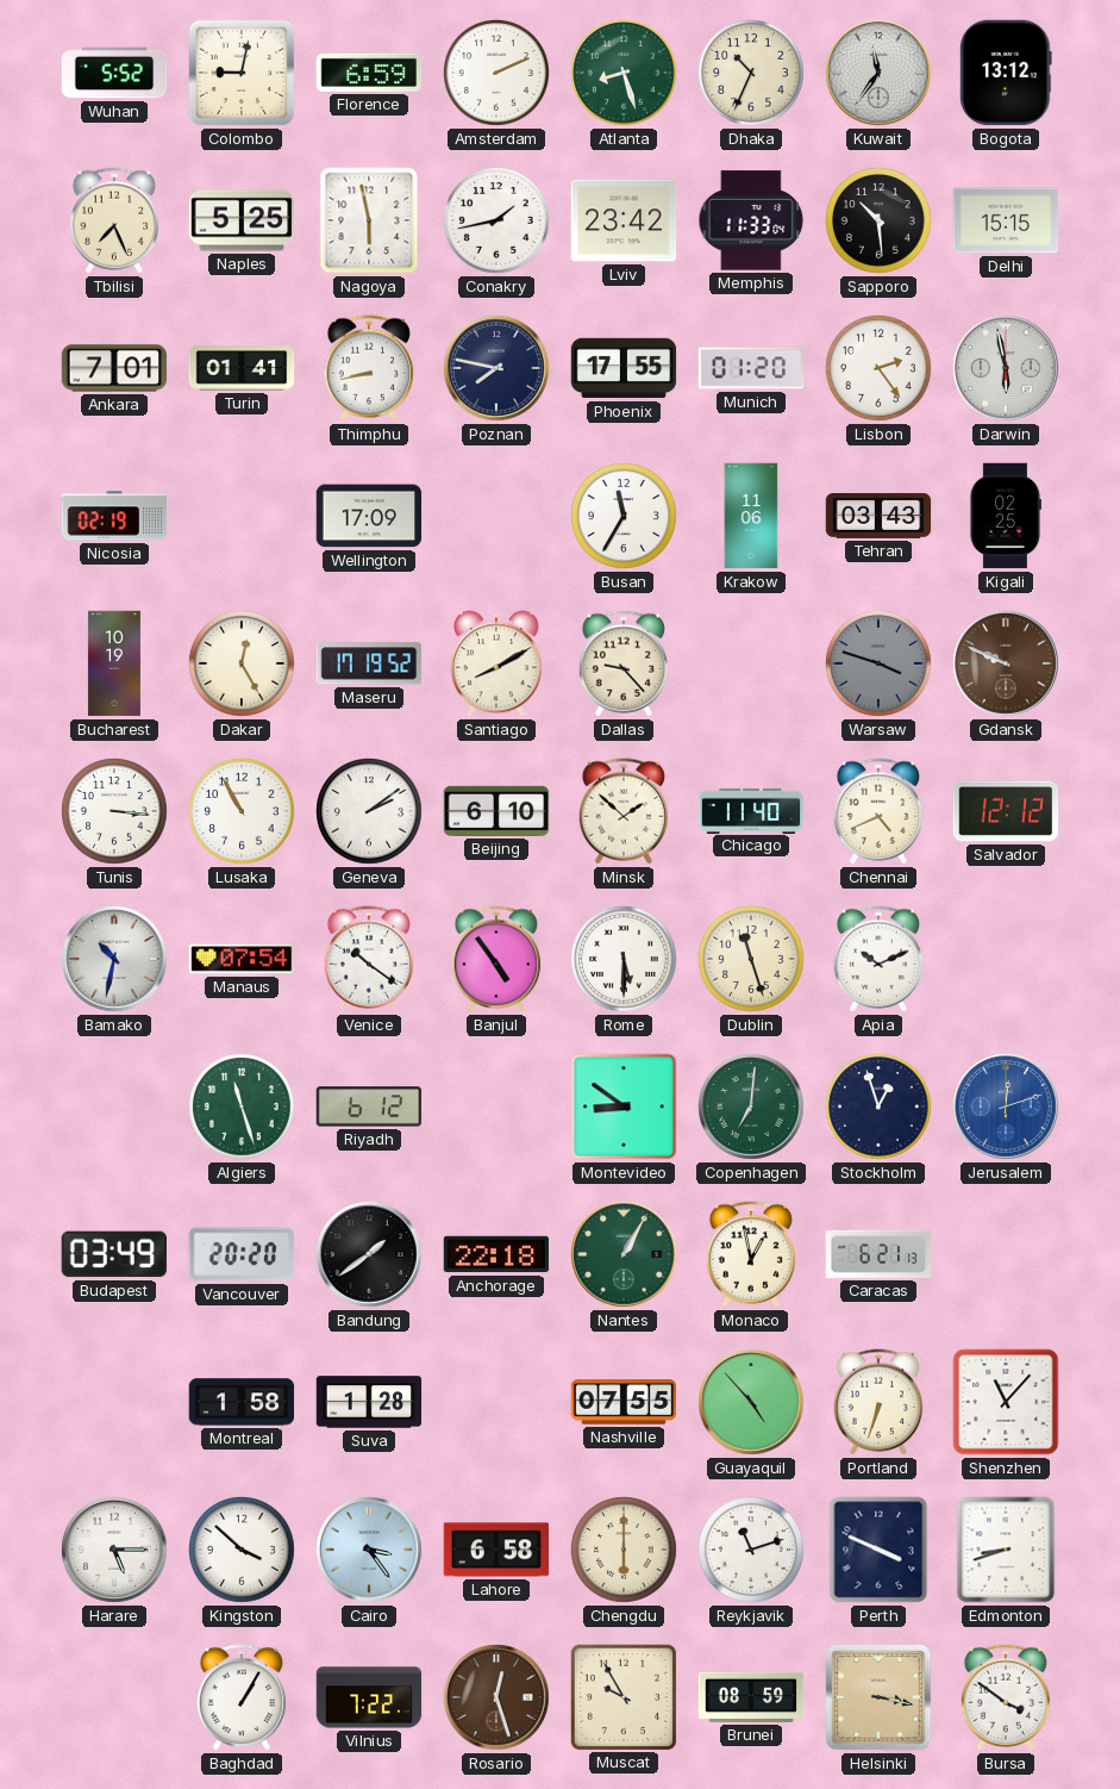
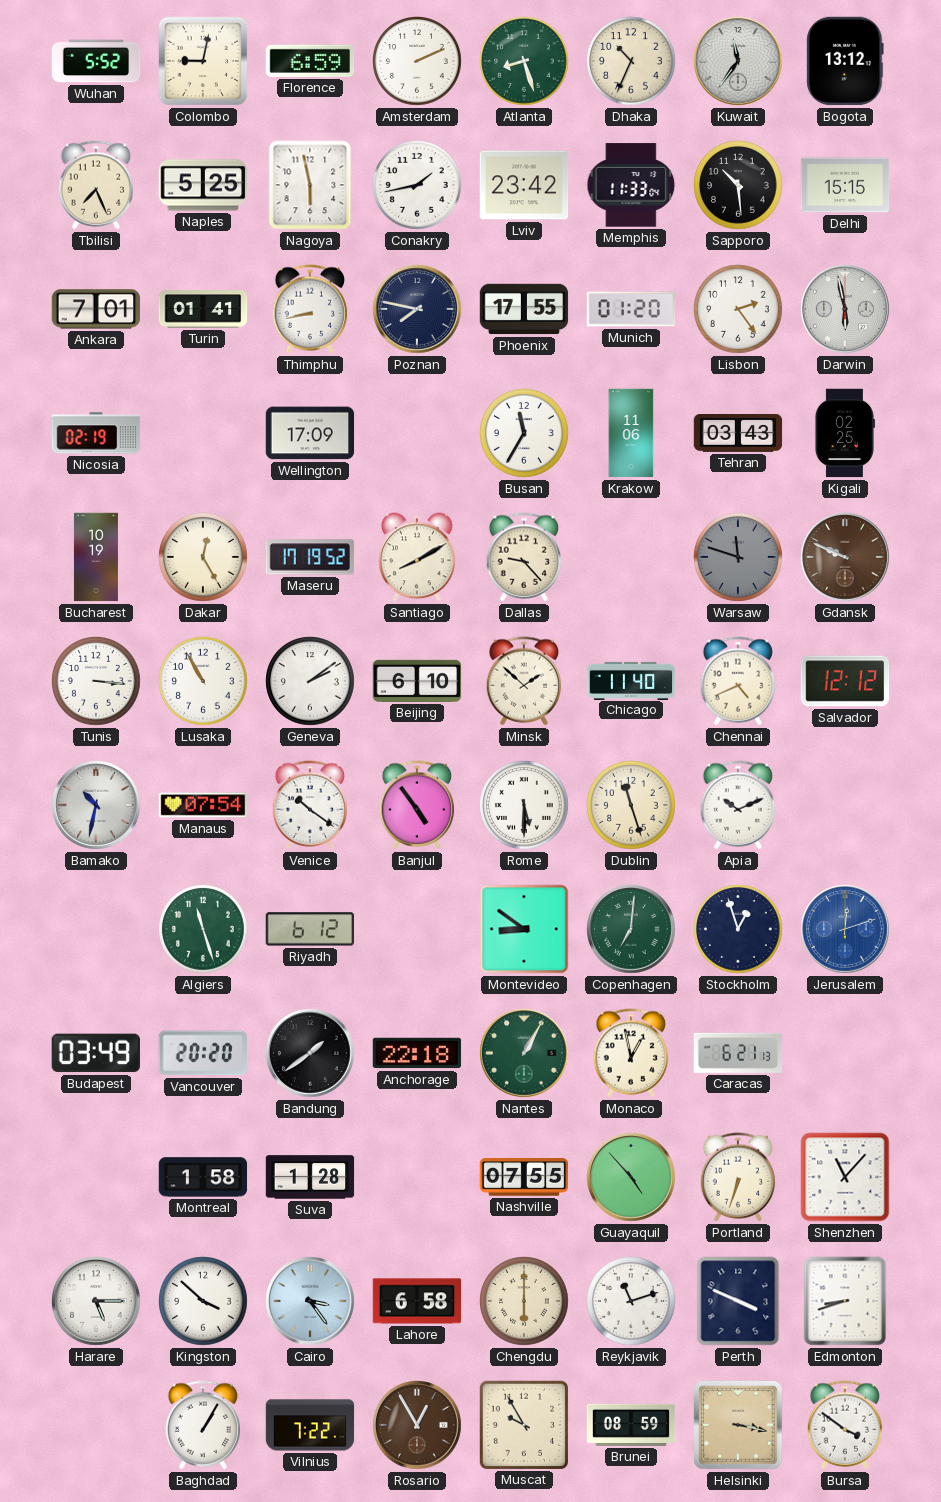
Warsaw: 3:48 -> 11:48
Rosario: 12:27 -> 12:55
